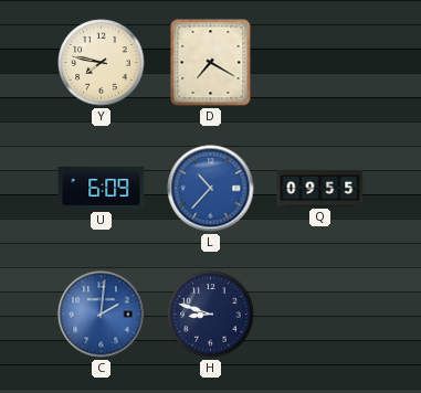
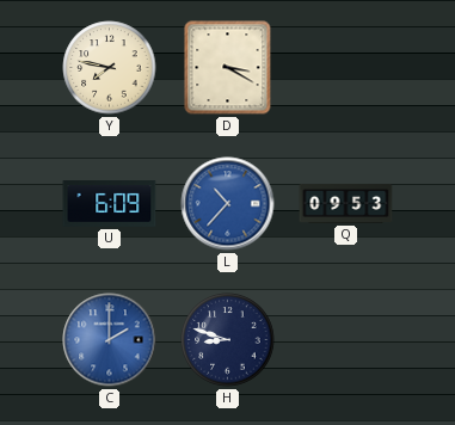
D: 7:20 -> 3:20
Q: 09:55 -> 09:53
C: 2:01 -> 2:00
